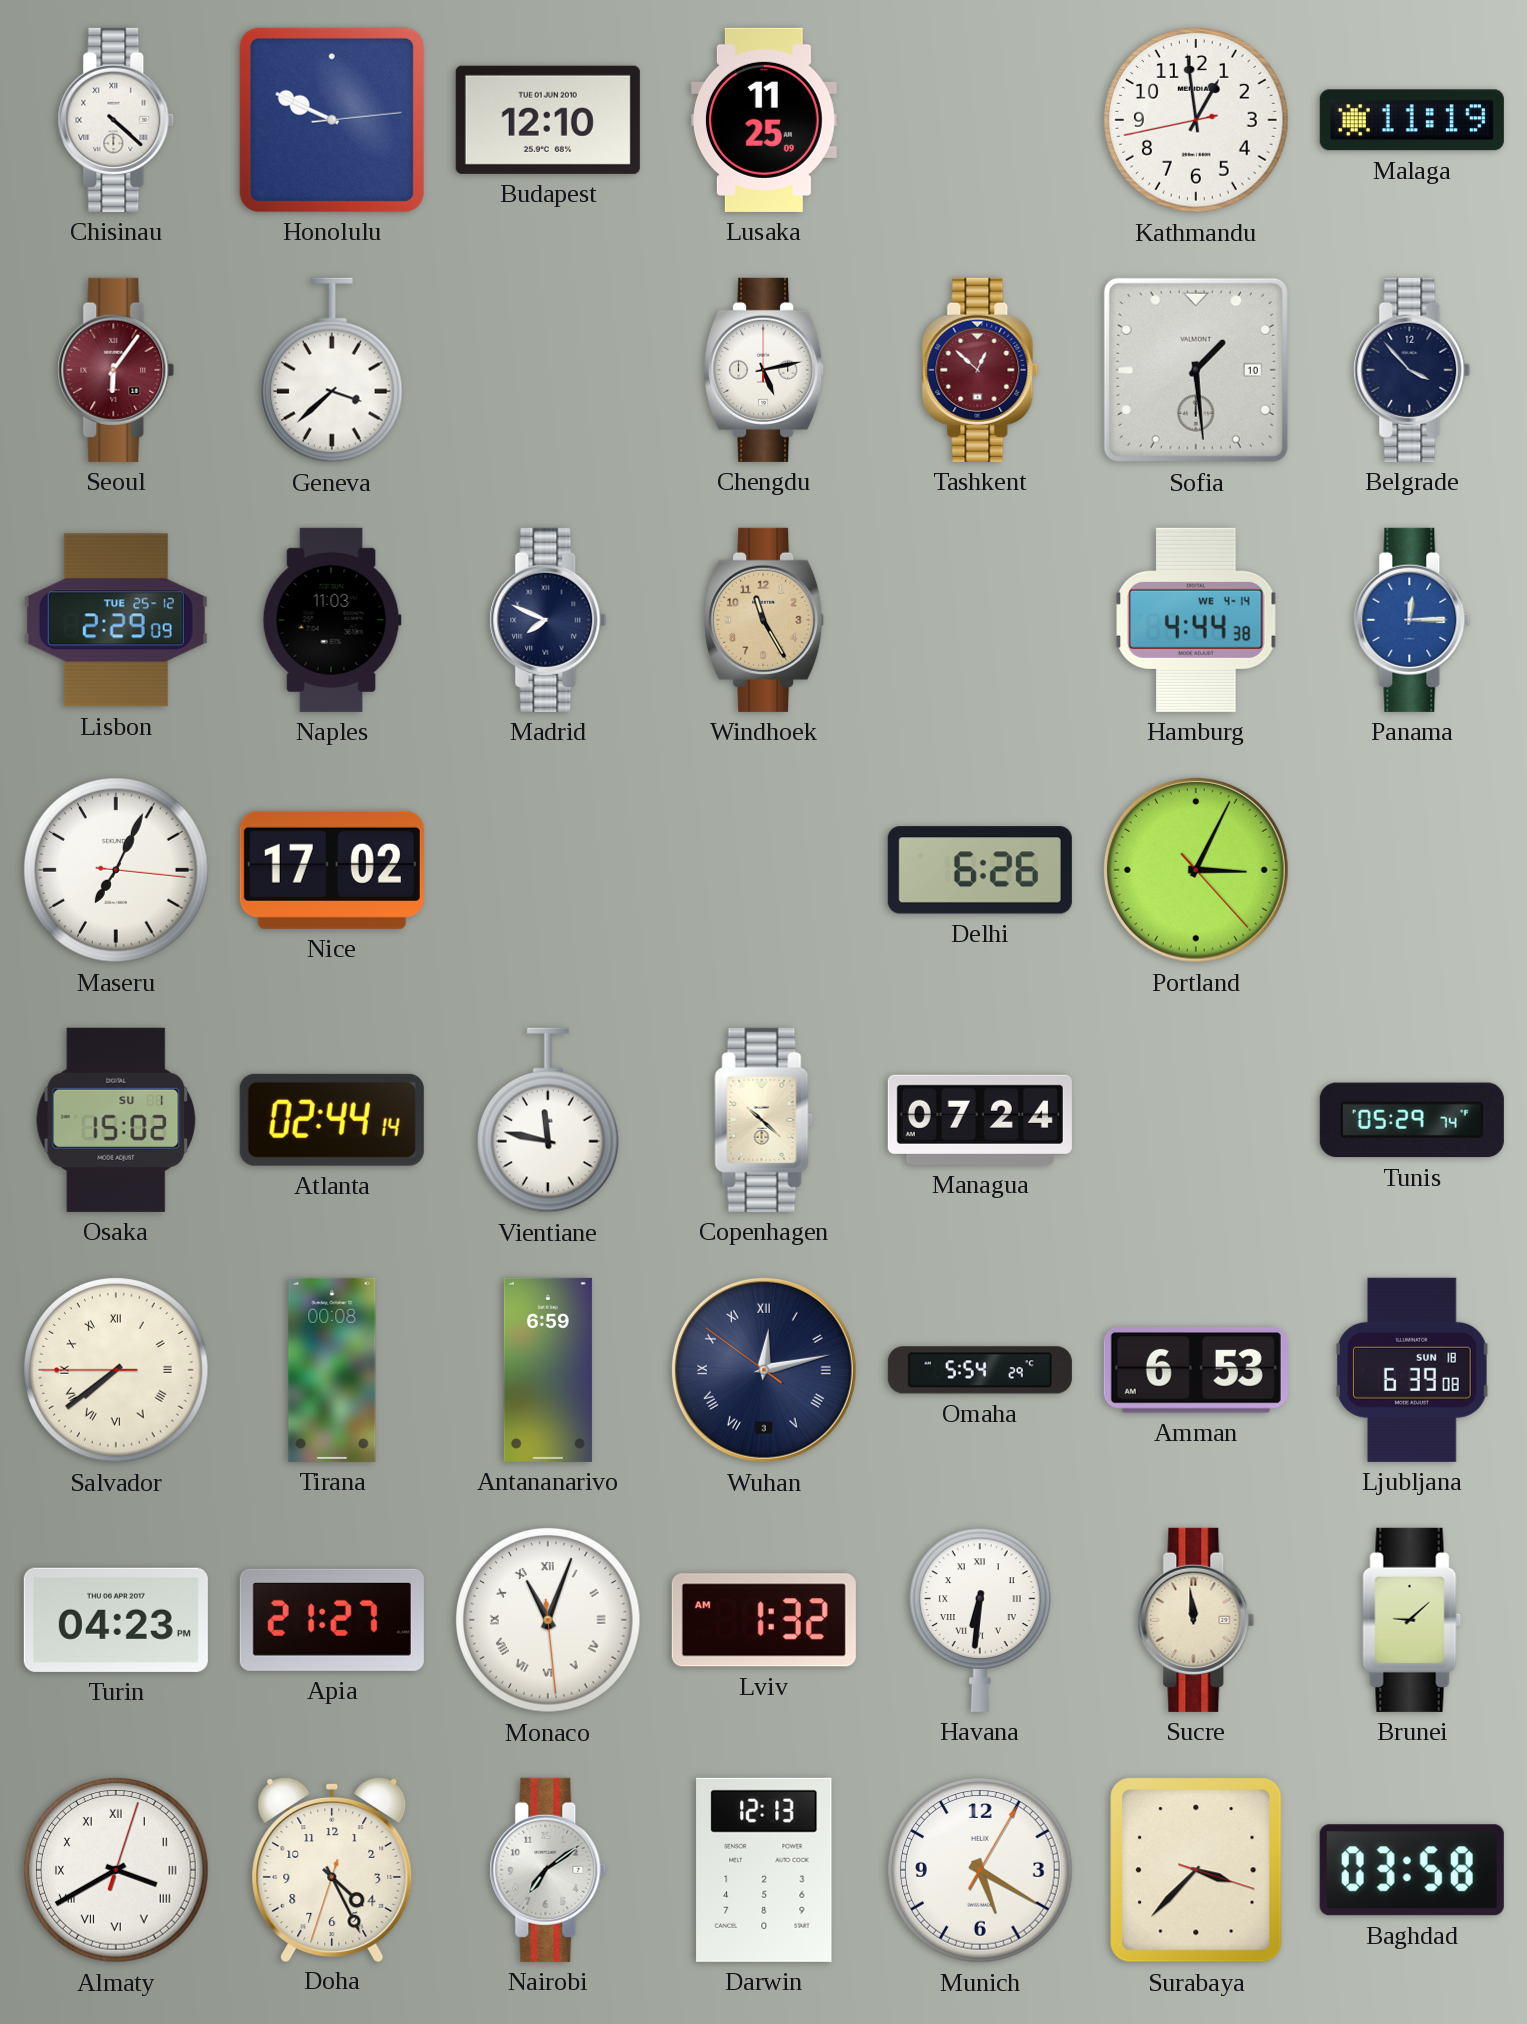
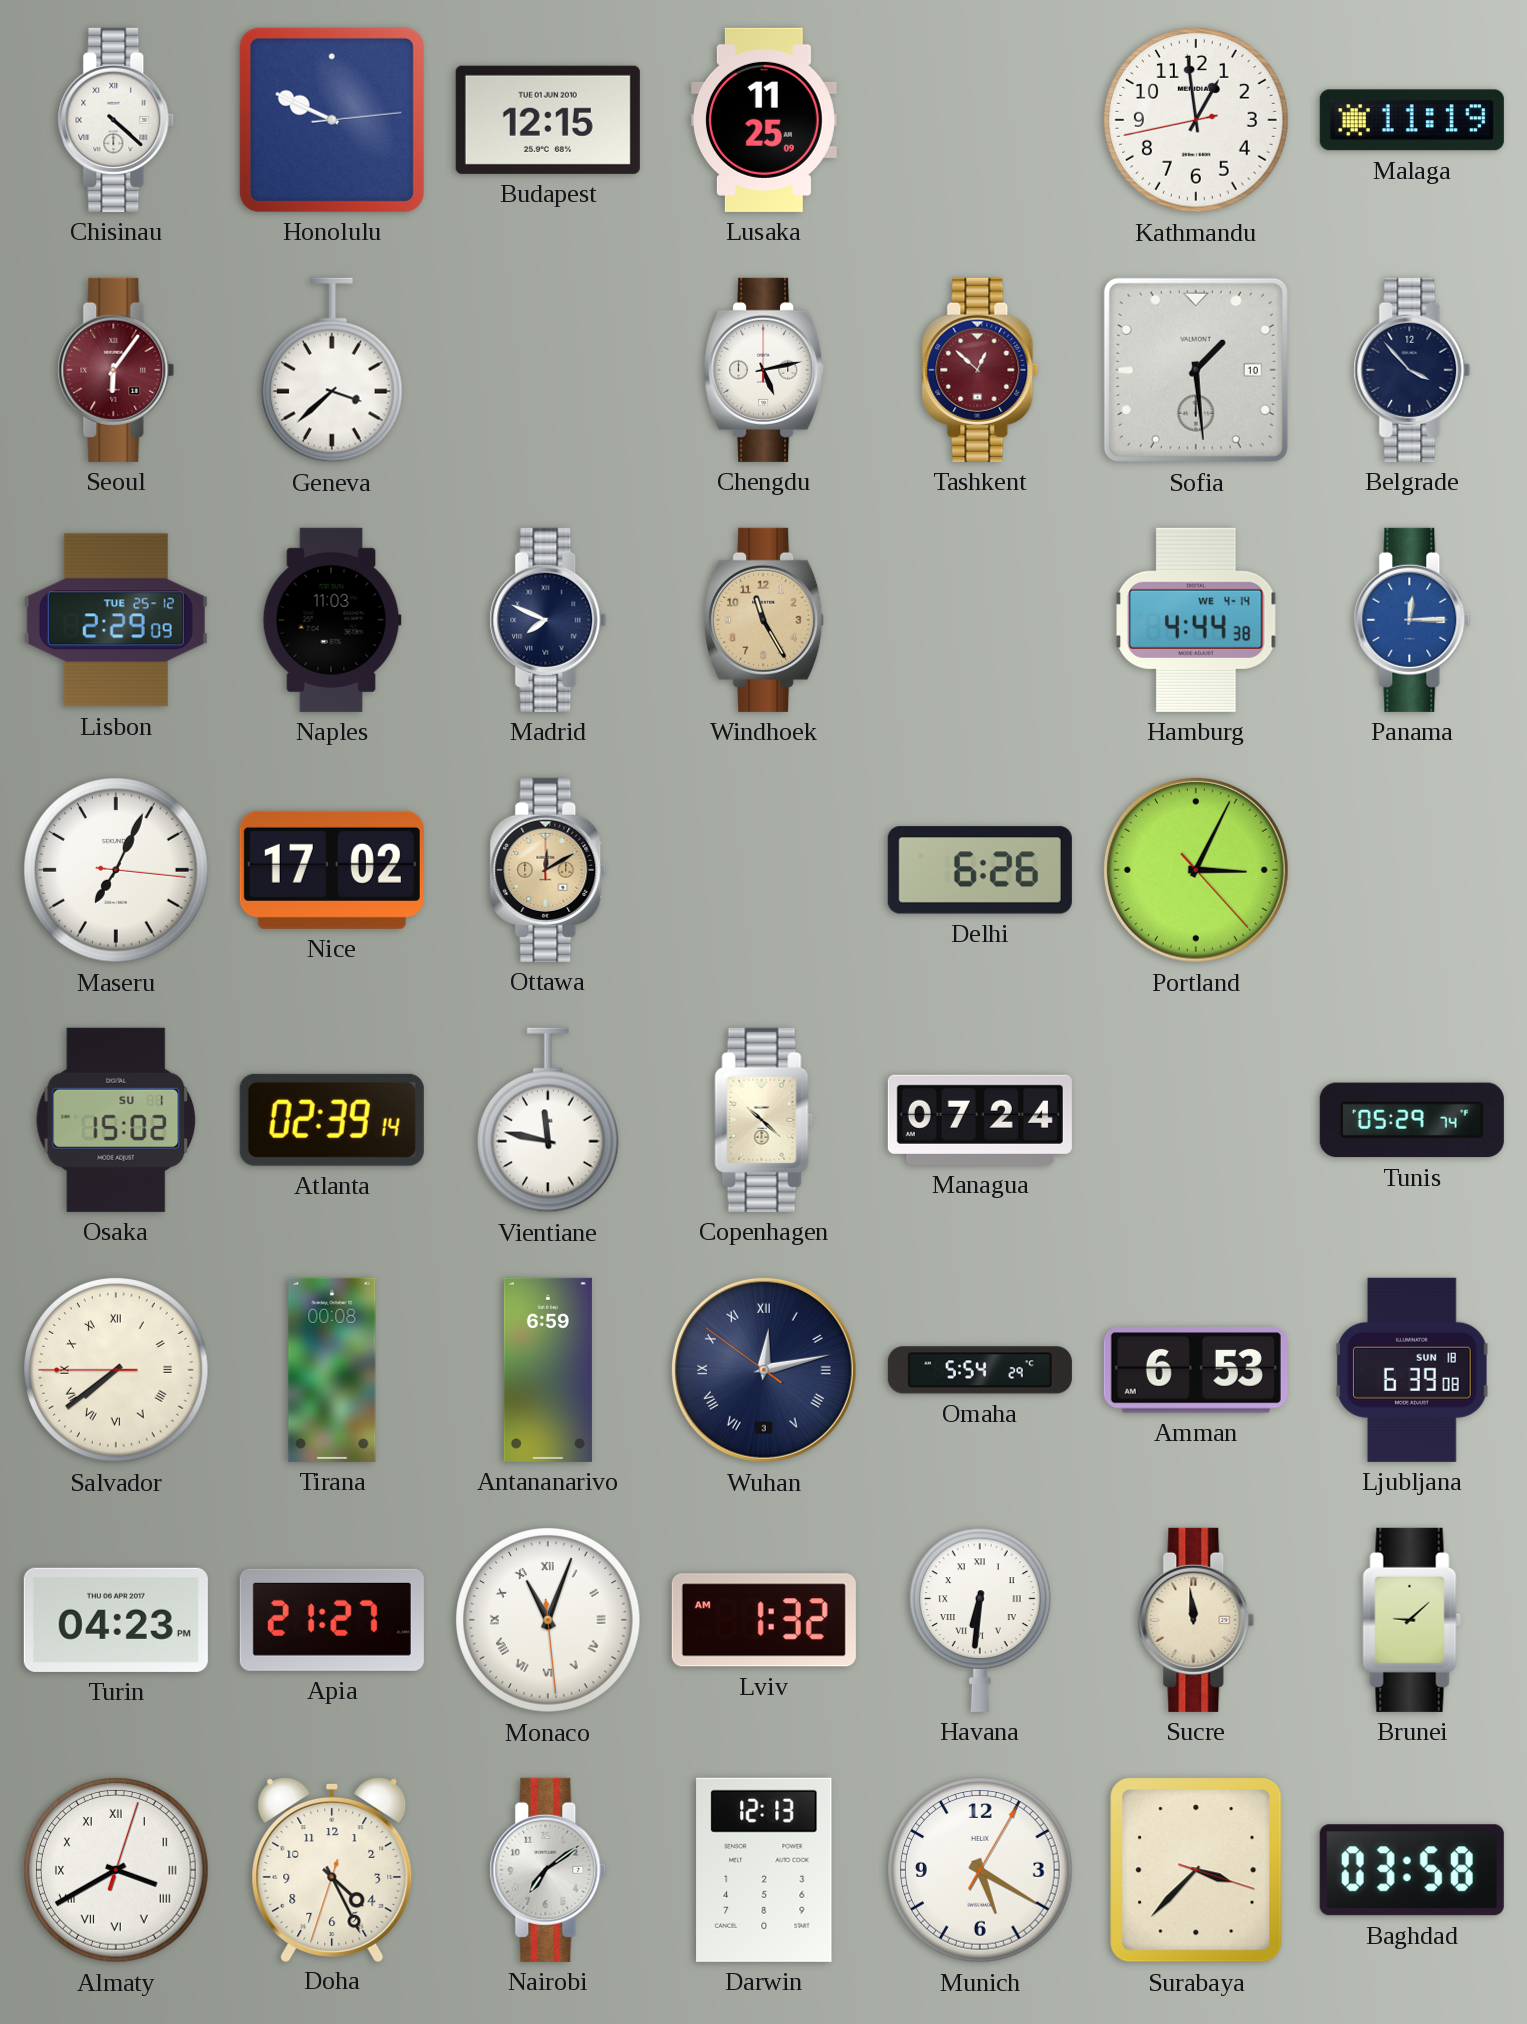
Budapest: 12:10 -> 12:15
Ottawa: none -> 12:10
Atlanta: 02:44 -> 02:39
